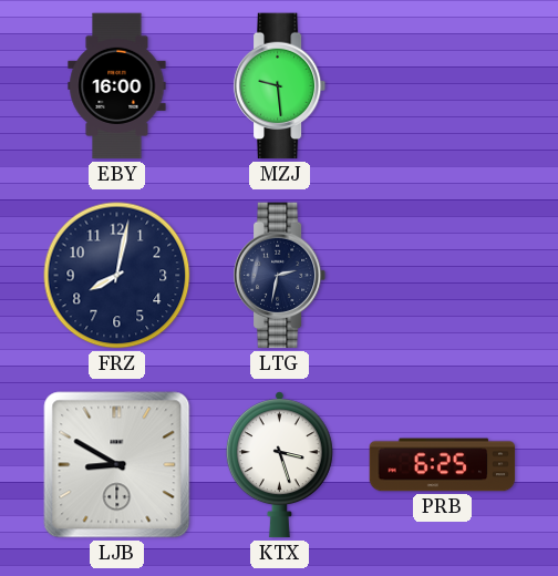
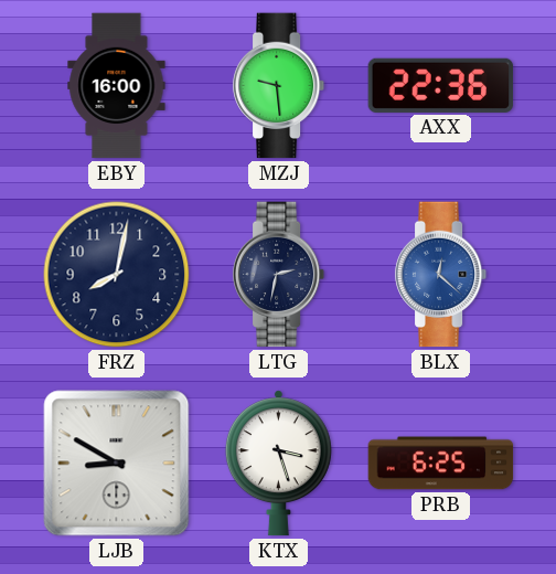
AXX: none -> 22:36
BLX: none -> 12:22
